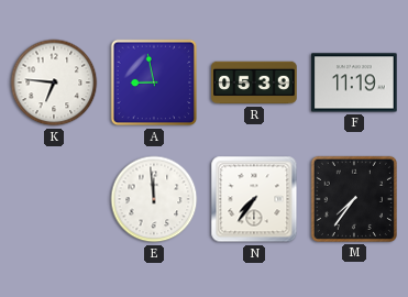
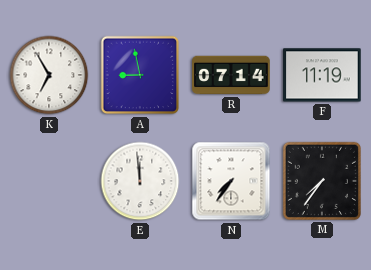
K: 6:46 -> 6:55
R: 05:39 -> 07:14
